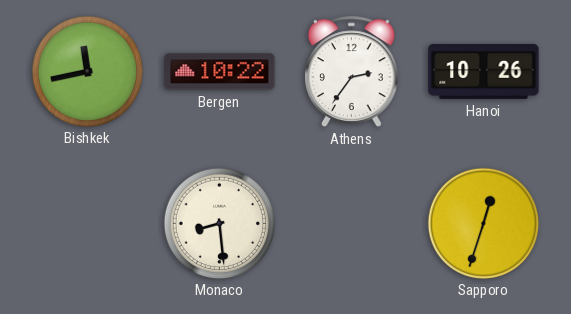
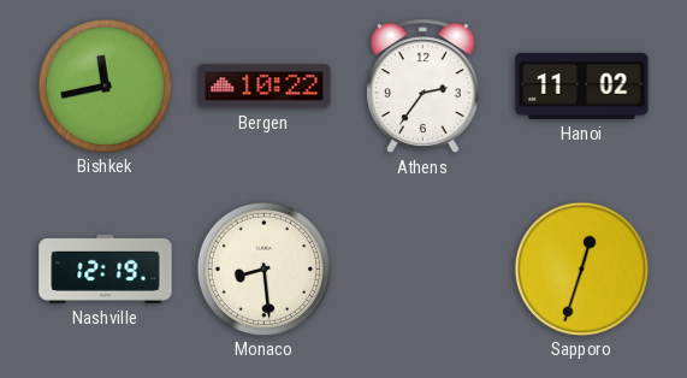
Hanoi: 10:26 -> 11:02
Nashville: none -> 12:19
